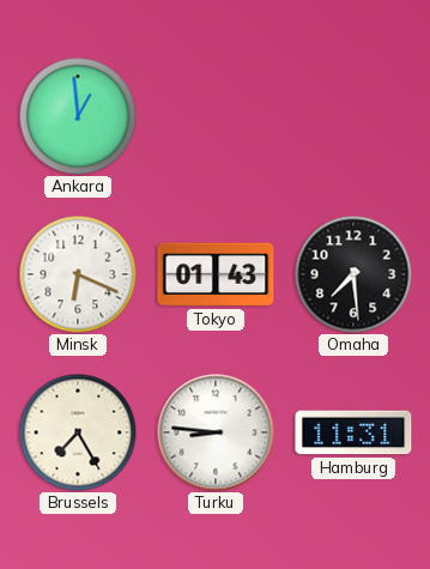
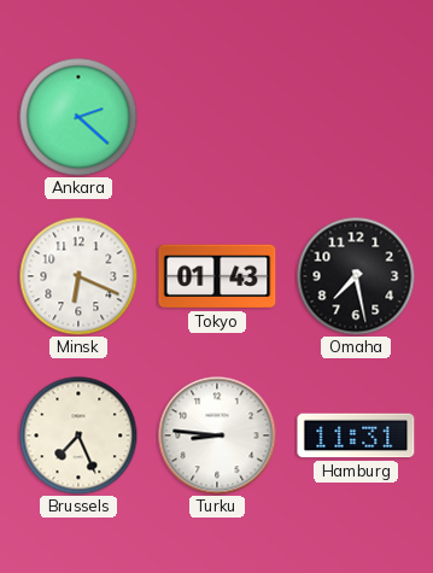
Ankara: 12:59 -> 2:22
Omaha: 7:29 -> 7:28
Brussels: 7:25 -> 7:26
